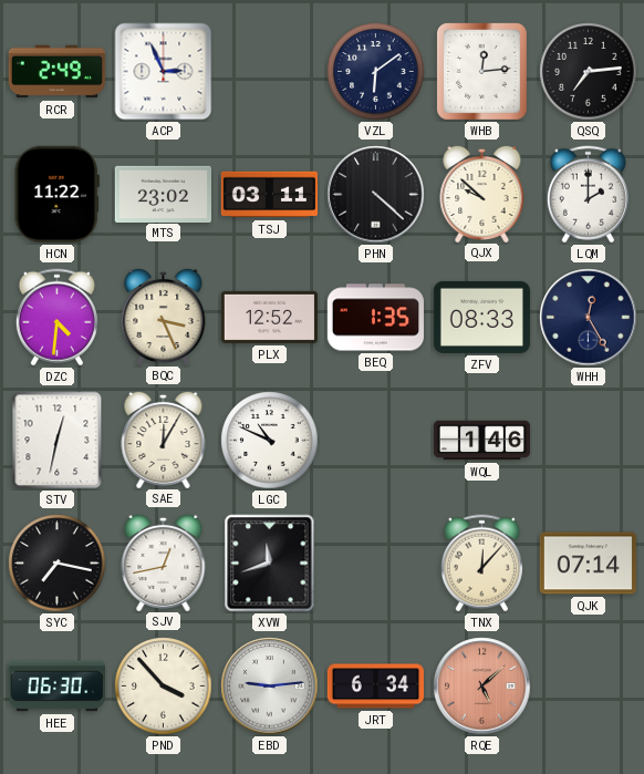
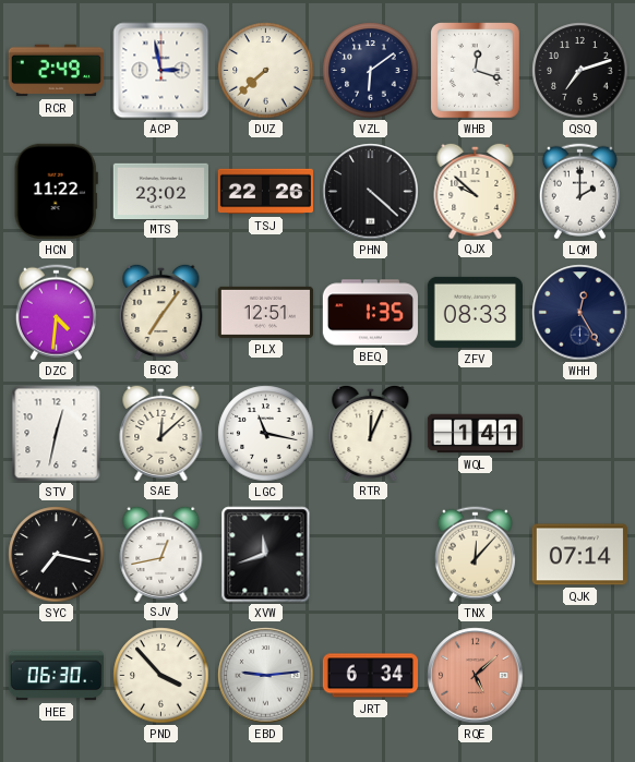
ACP: 2:56 -> 2:58
DUZ: none -> 7:38
WHB: 12:14 -> 12:18
QSQ: 7:14 -> 7:12
TSJ: 03:11 -> 22:26
BQC: 3:26 -> 7:06
PLX: 12:52 -> 12:51
SAE: 12:05 -> 12:08
LGC: 10:49 -> 11:17
RTR: none -> 12:04
WQL: 1:46 -> 1:41
